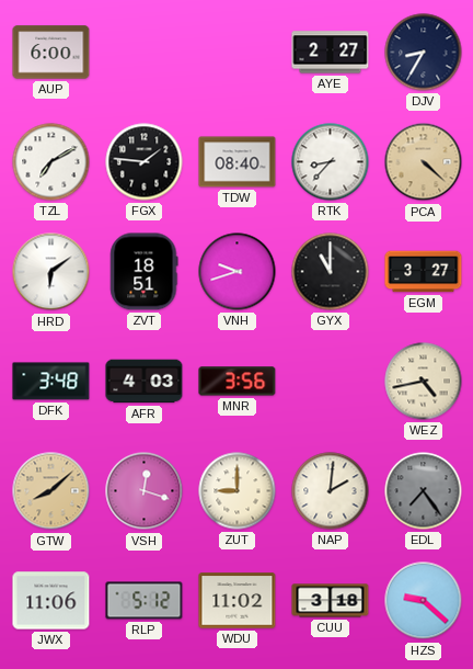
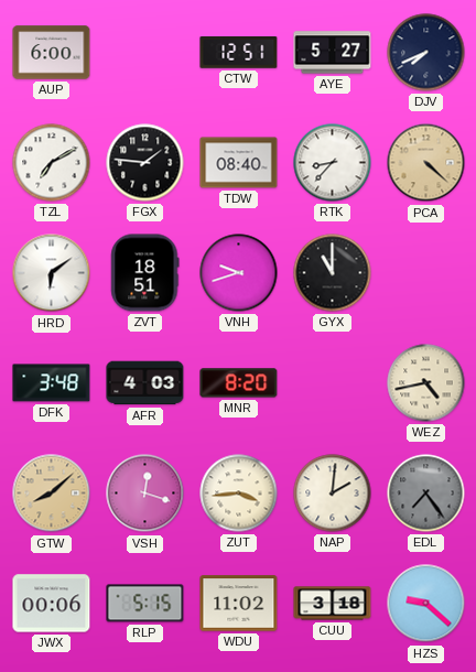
CTW: none -> 12:51
AYE: 2:27 -> 5:27
DJV: 8:35 -> 7:41
EGM: 3:27 -> none
MNR: 3:56 -> 8:20
ZUT: 9:00 -> 3:44
JWX: 11:06 -> 00:06
RLP: 5:12 -> 5:15
